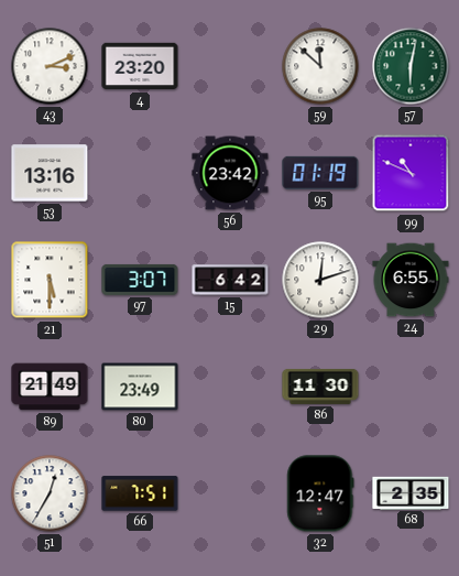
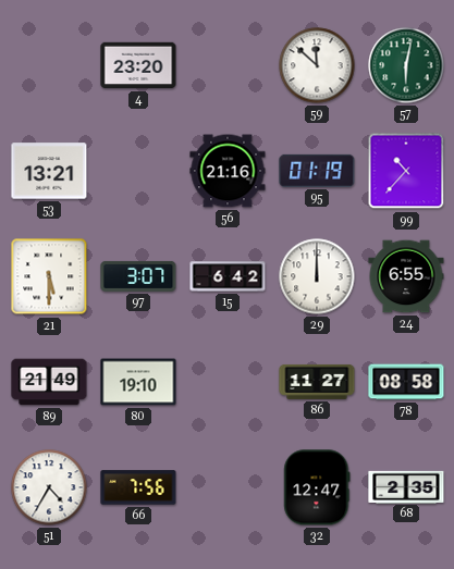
43: 3:11 -> none
53: 13:16 -> 13:21
56: 23:42 -> 21:16
99: 10:49 -> 10:37
29: 12:12 -> 12:00
80: 23:49 -> 19:10
86: 11:30 -> 11:27
78: none -> 08:58
51: 12:35 -> 4:35
66: 7:51 -> 7:56
